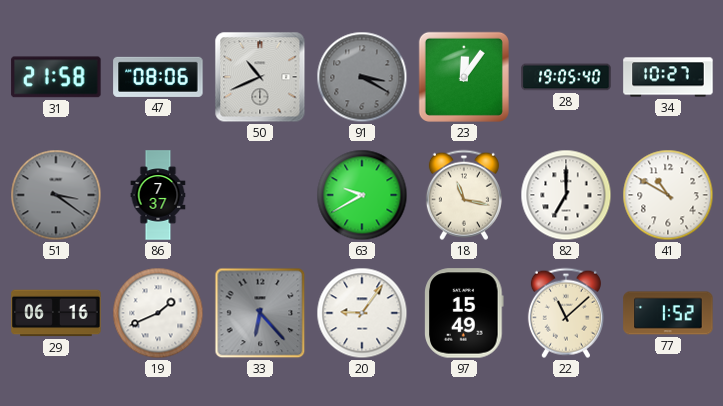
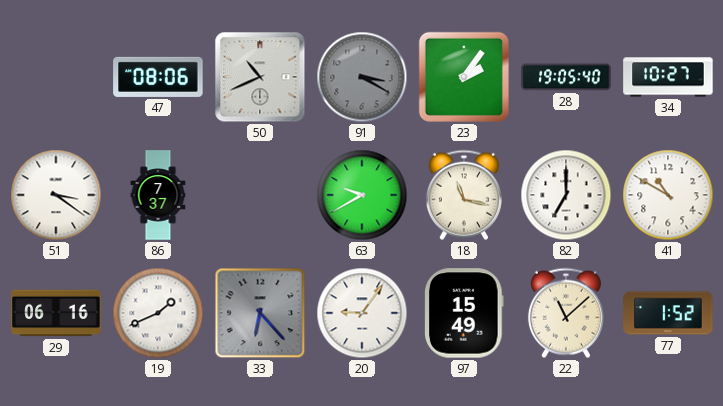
31: 21:58 -> none
23: 12:06 -> 2:06
51 dial: grey -> white
